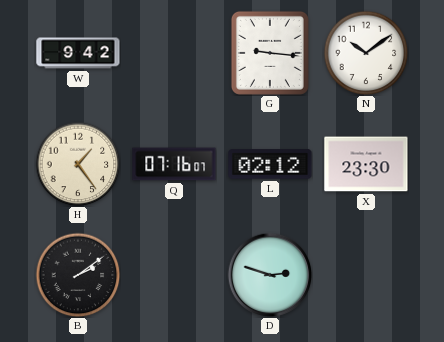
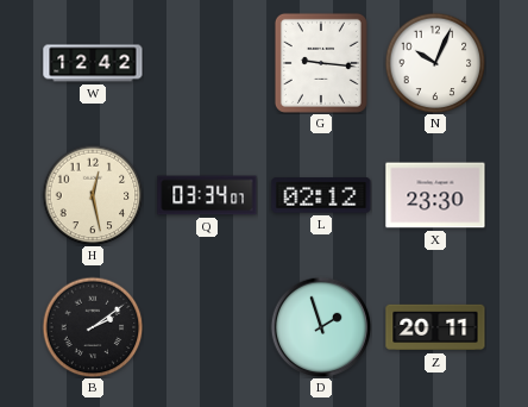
W: 9:42 -> 12:42
N: 10:09 -> 10:04
H: 1:24 -> 12:28
Q: 07:16 -> 03:34
D: 2:48 -> 1:57
Z: none -> 20:11
